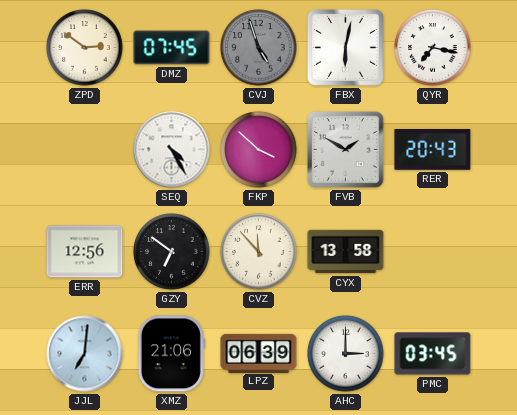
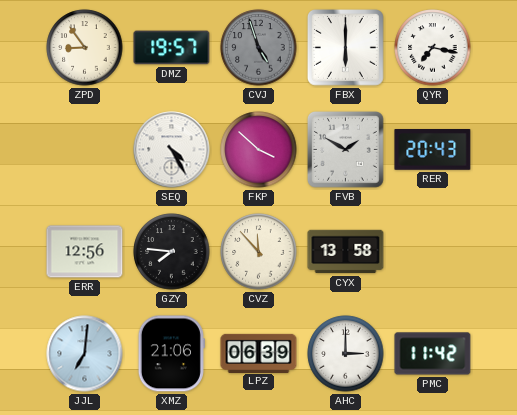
ZPD: 2:51 -> 8:54
DMZ: 07:45 -> 19:57
FBX: 6:02 -> 6:00
GZY: 6:51 -> 7:46
PMC: 03:45 -> 11:42
